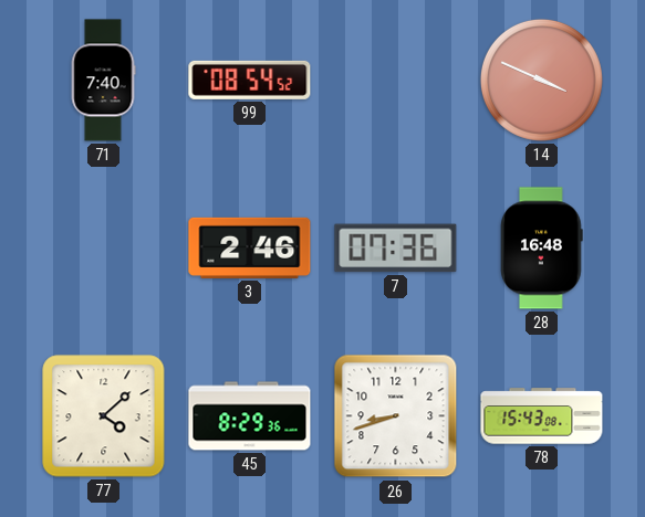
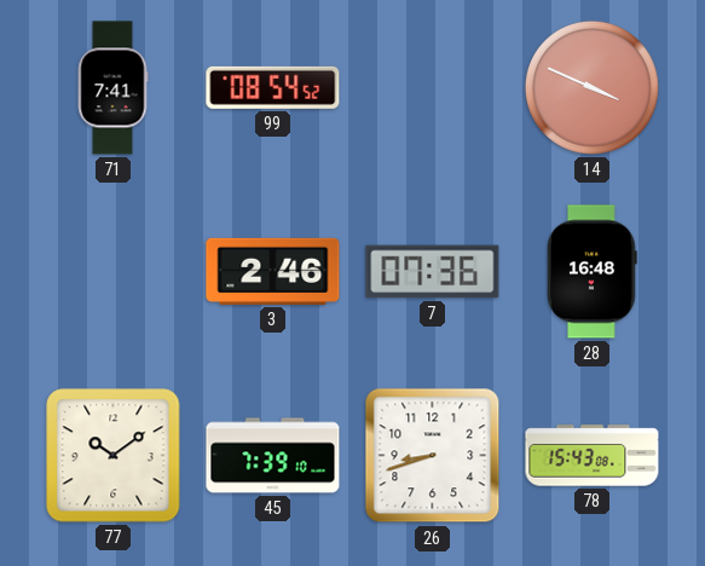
71: 7:40 -> 7:41
77: 4:08 -> 10:09
45: 8:29 -> 7:39
